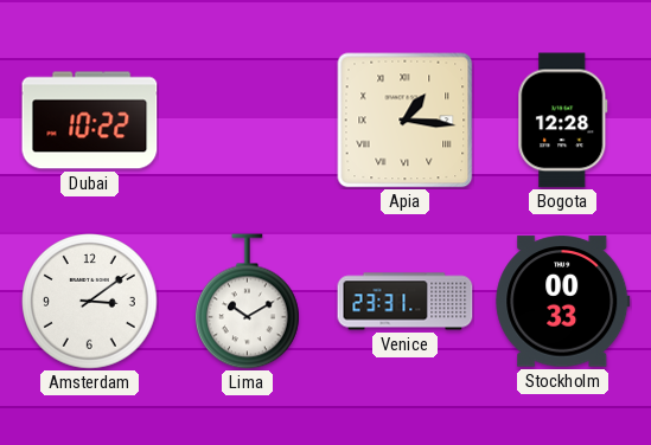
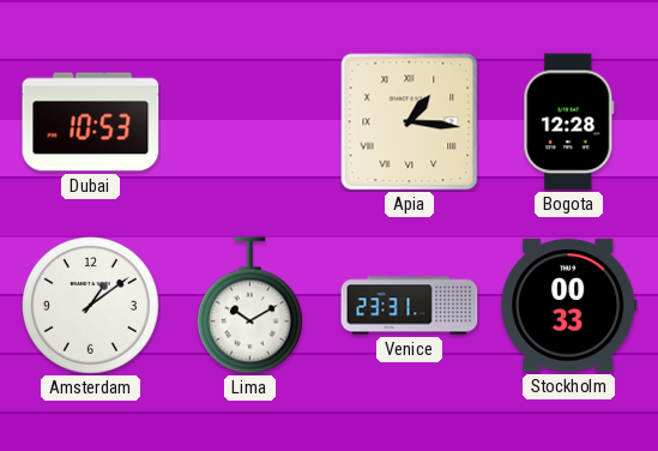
Dubai: 10:22 -> 10:53
Amsterdam: 3:09 -> 1:09
